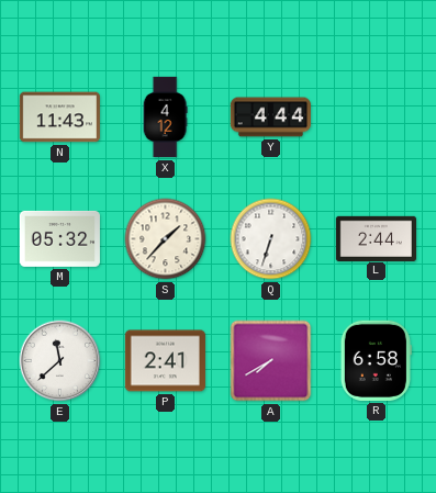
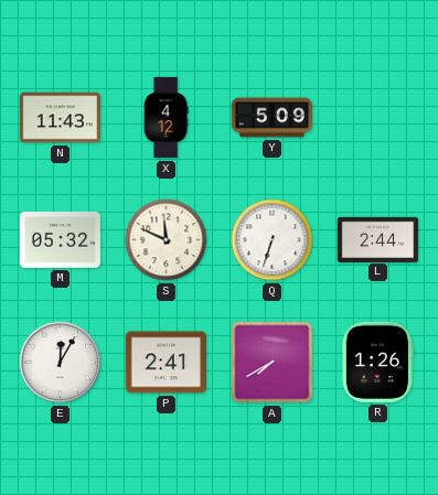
Y: 4:44 -> 5:09
S: 1:37 -> 11:49
E: 11:38 -> 12:05
R: 6:58 -> 1:26
